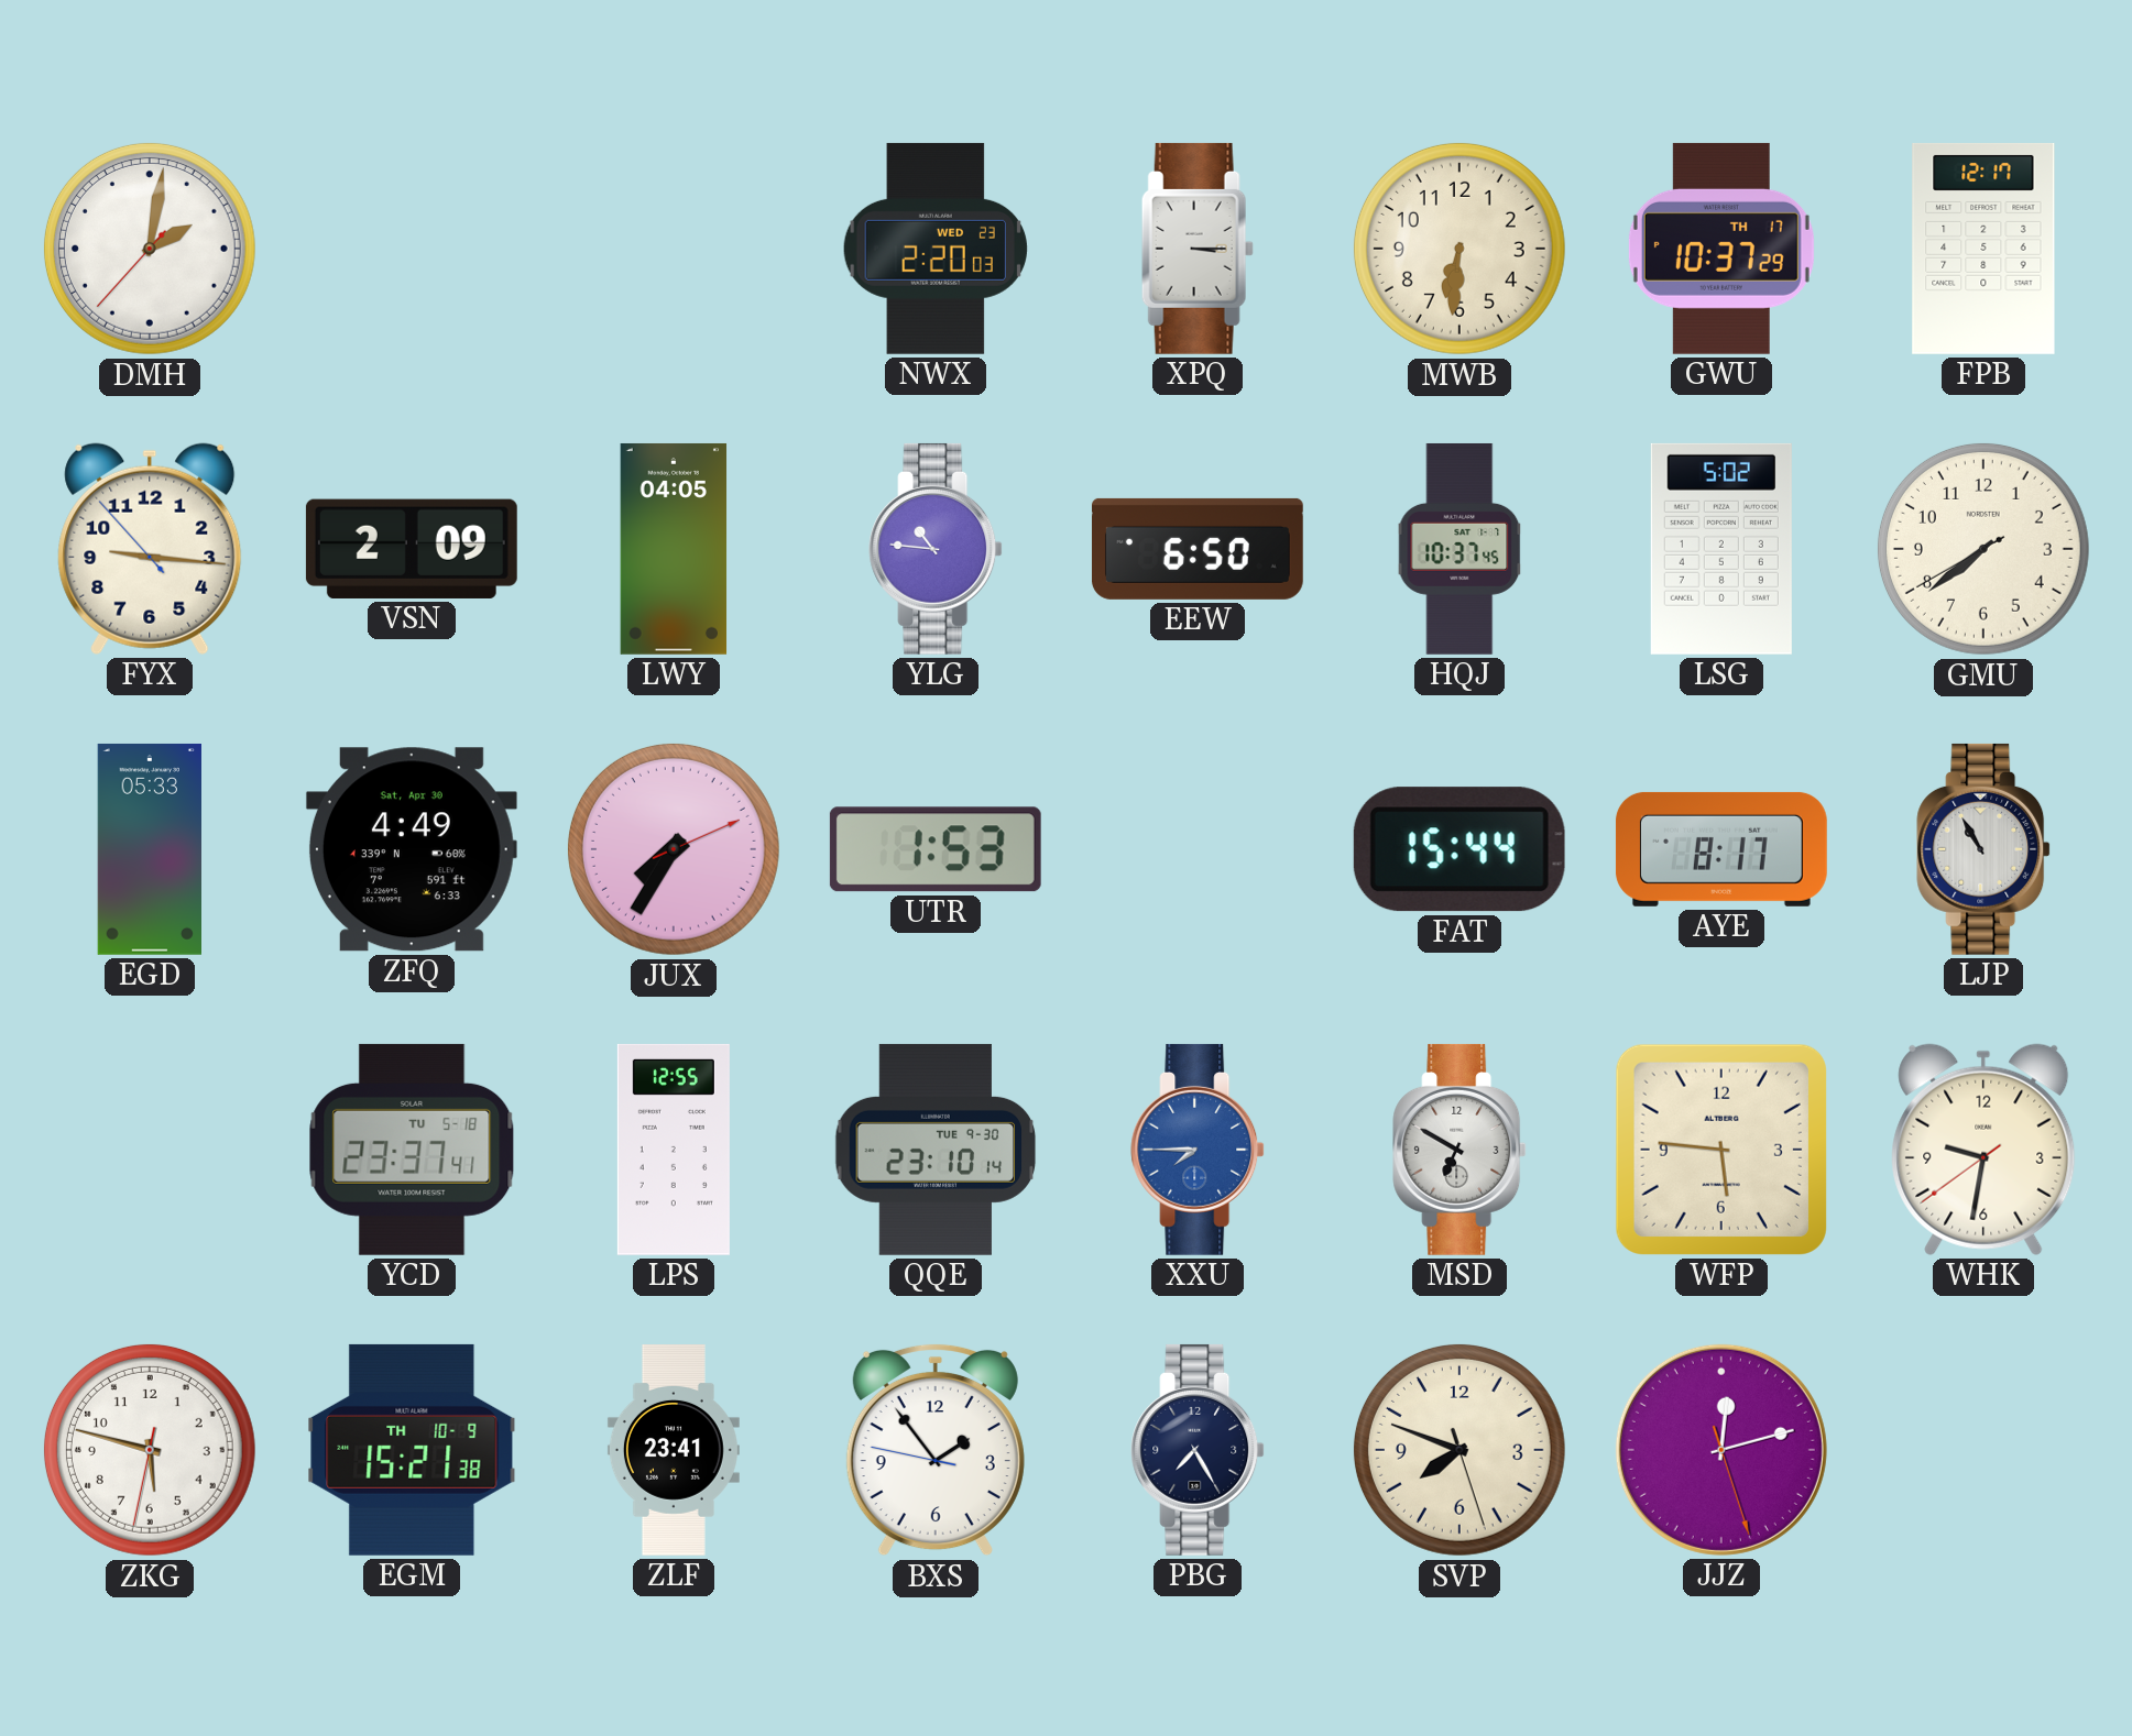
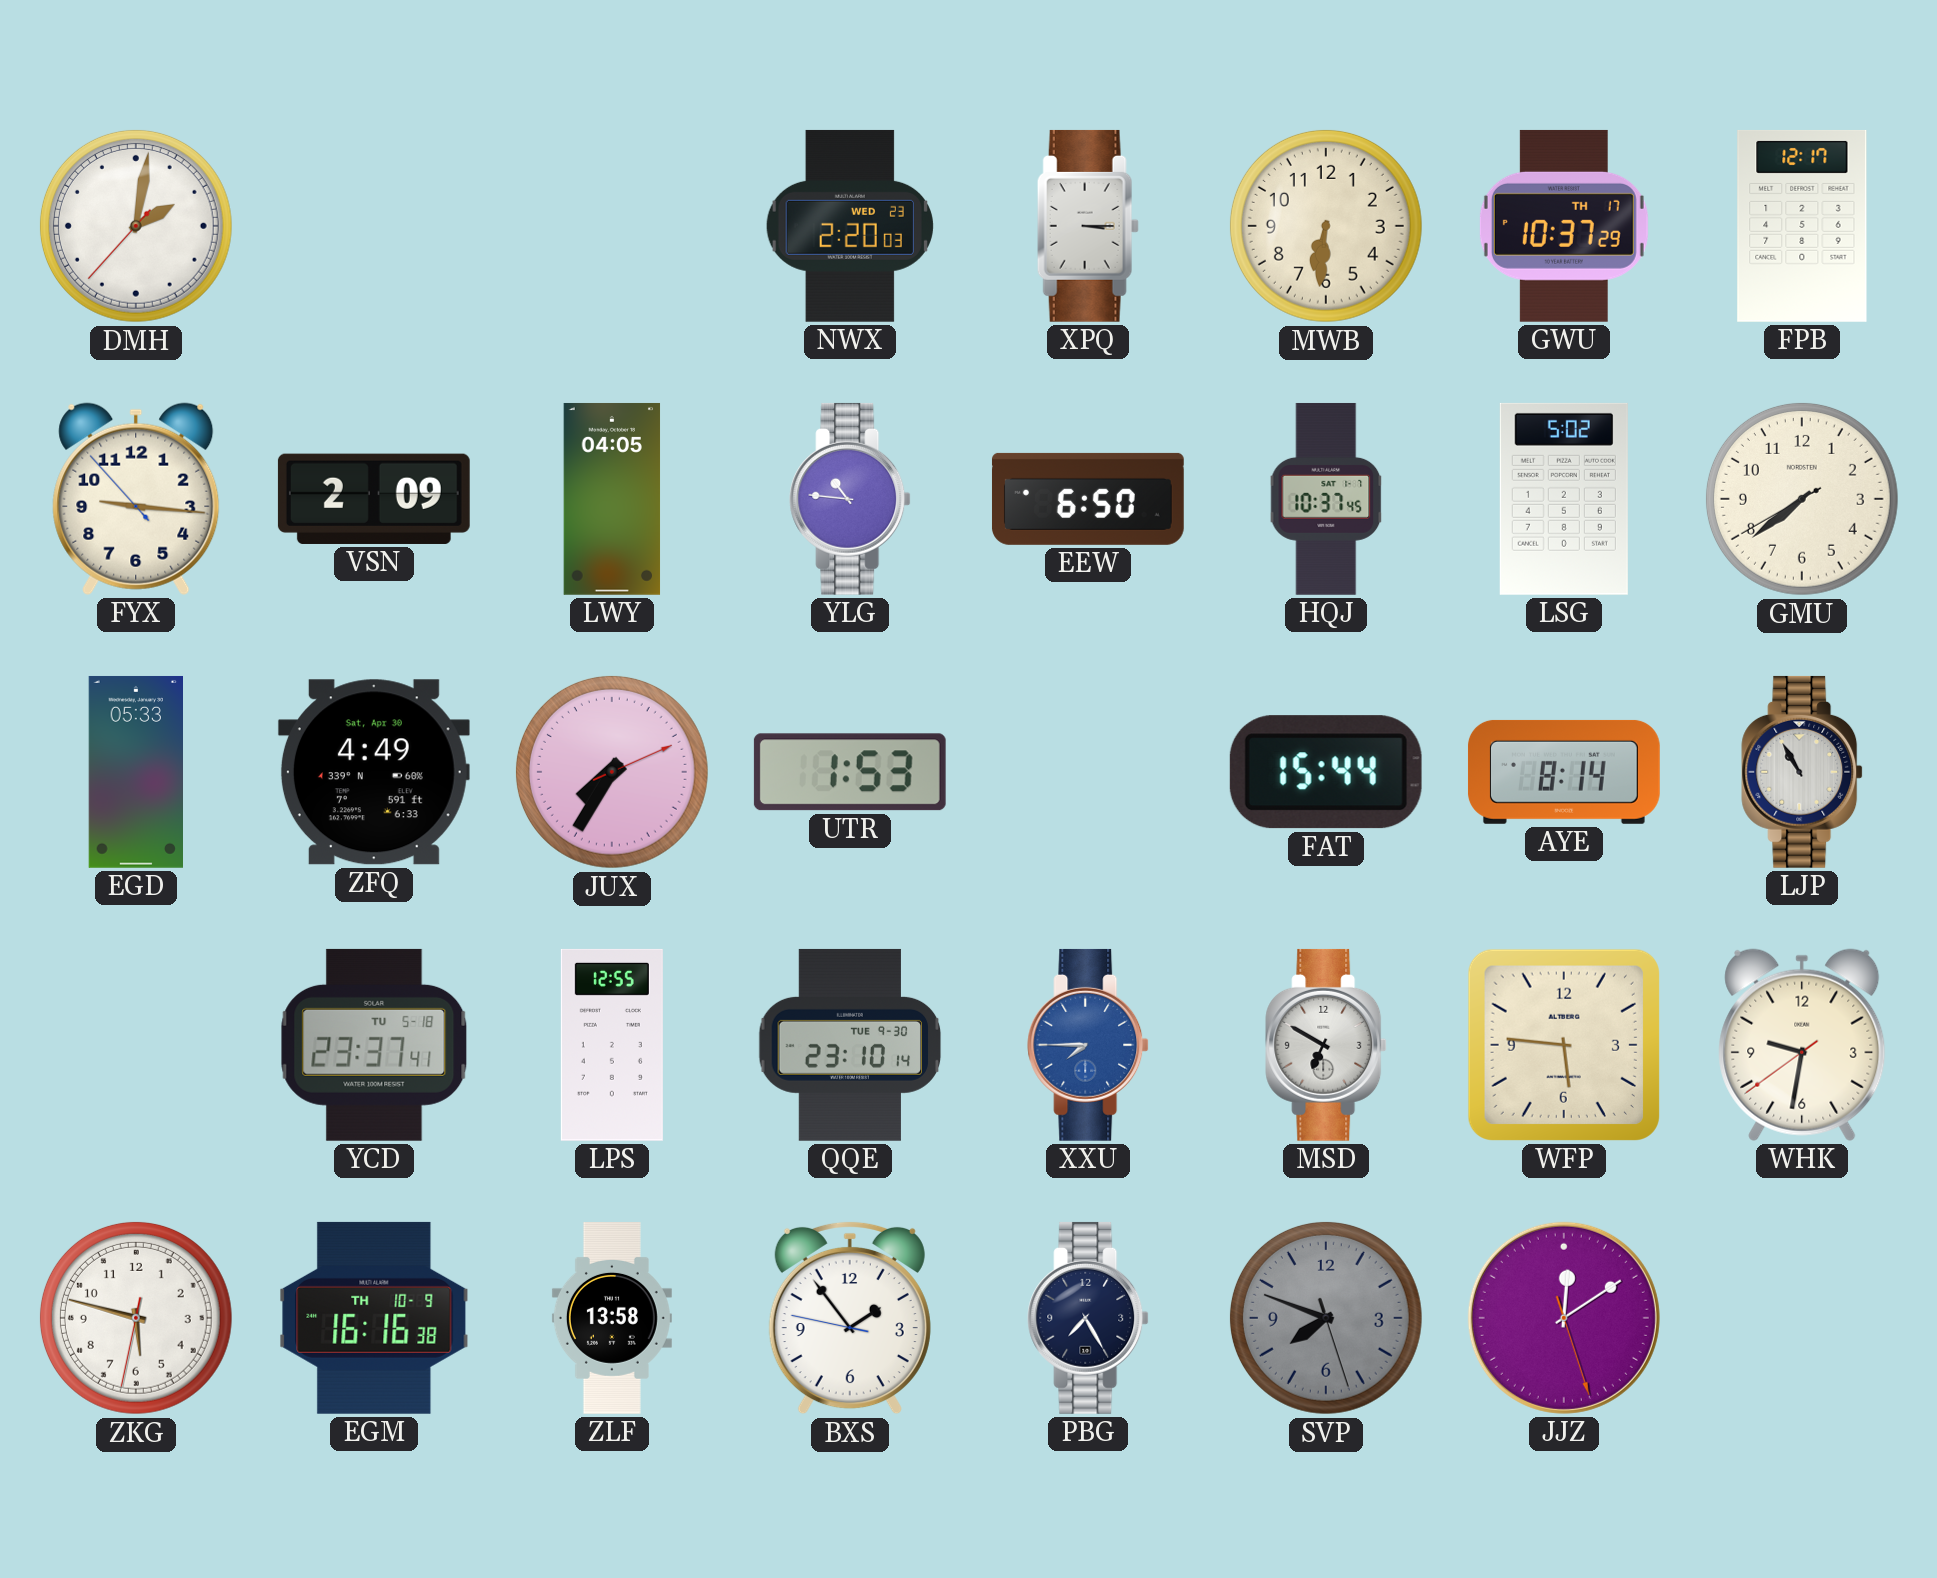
AYE: 8:17 -> 8:14
EGM: 15:21 -> 16:16
ZLF: 23:41 -> 13:58
SVP dial: cream -> grey
JJZ: 12:12 -> 12:09
